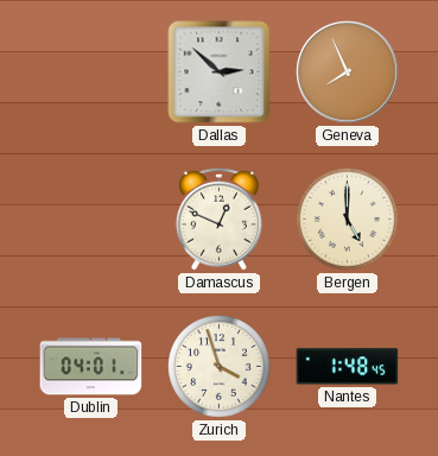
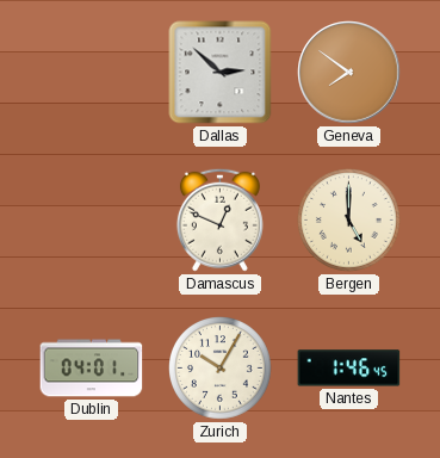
Geneva: 7:56 -> 7:51
Zurich: 3:57 -> 10:05
Nantes: 1:48 -> 1:46
